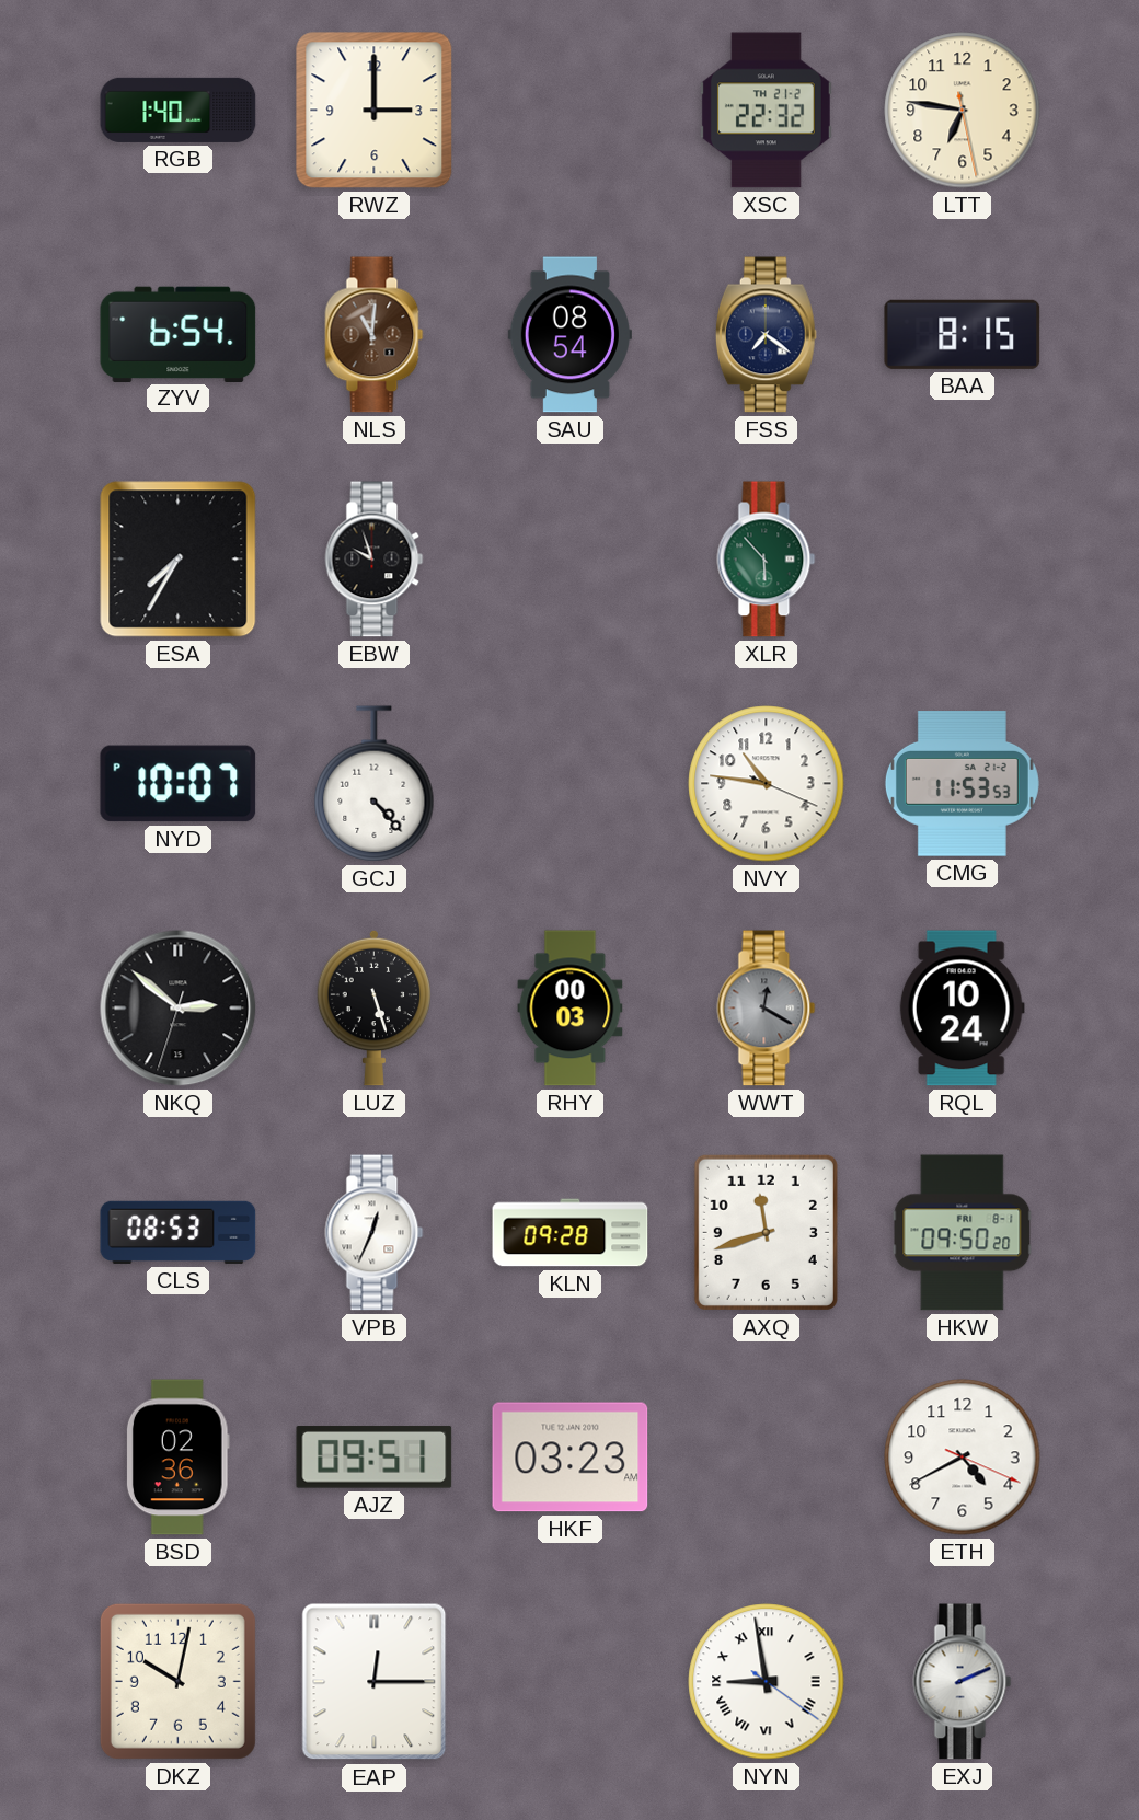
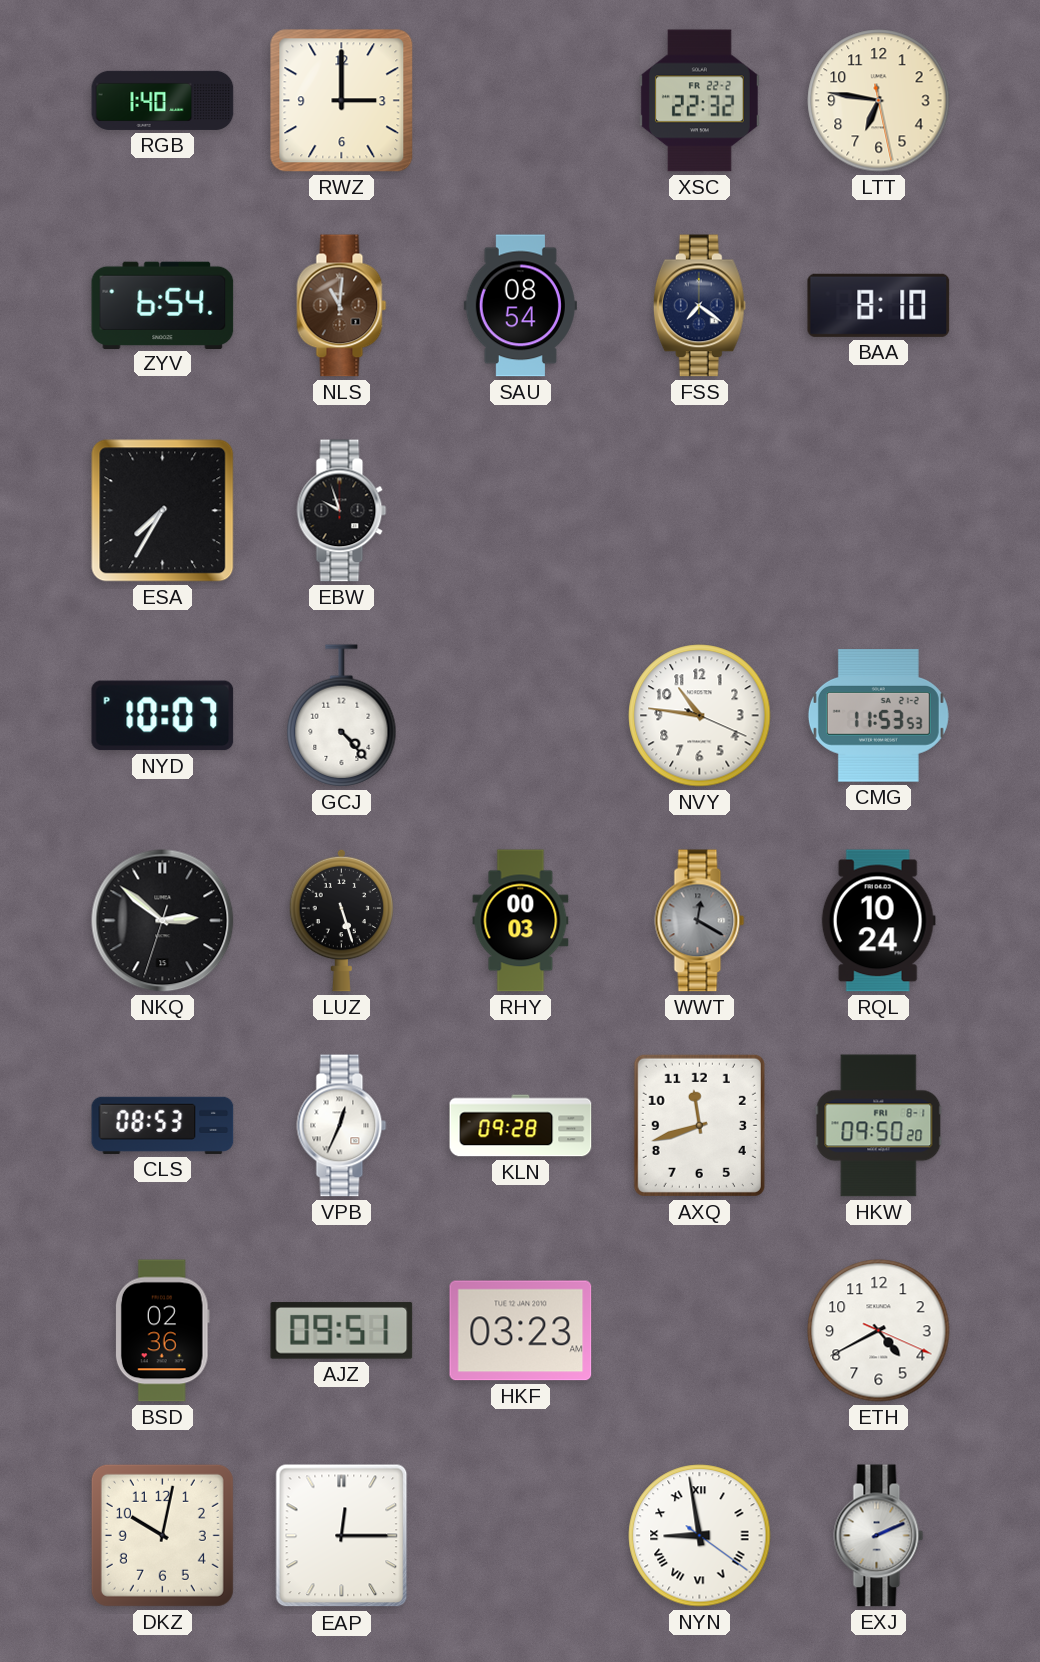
XSC date: TH 21-2 -> FR 22-2
BAA: 8:15 -> 8:10
XLR: 5:53 -> none
